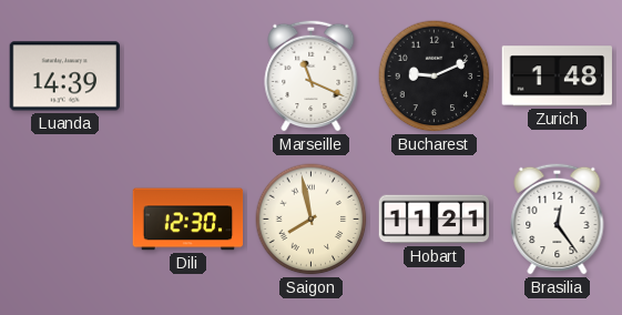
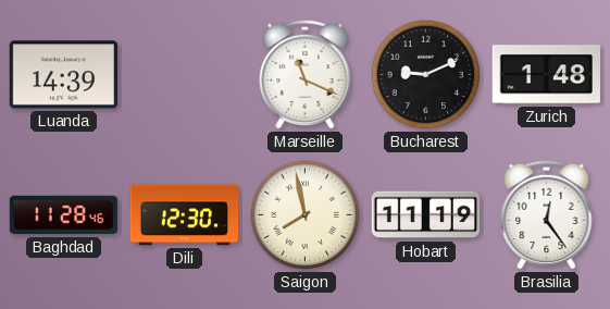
Baghdad: none -> 11:28
Hobart: 11:21 -> 11:19
